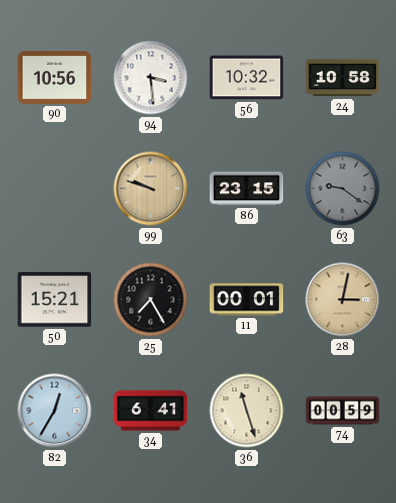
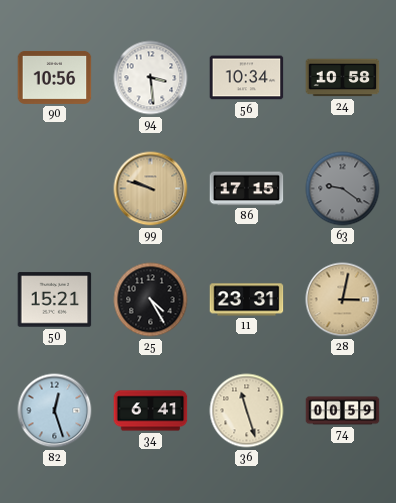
56: 10:32 -> 10:34
86: 23:15 -> 17:15
25: 7:25 -> 4:25
11: 00:01 -> 23:31
82: 12:35 -> 12:27
